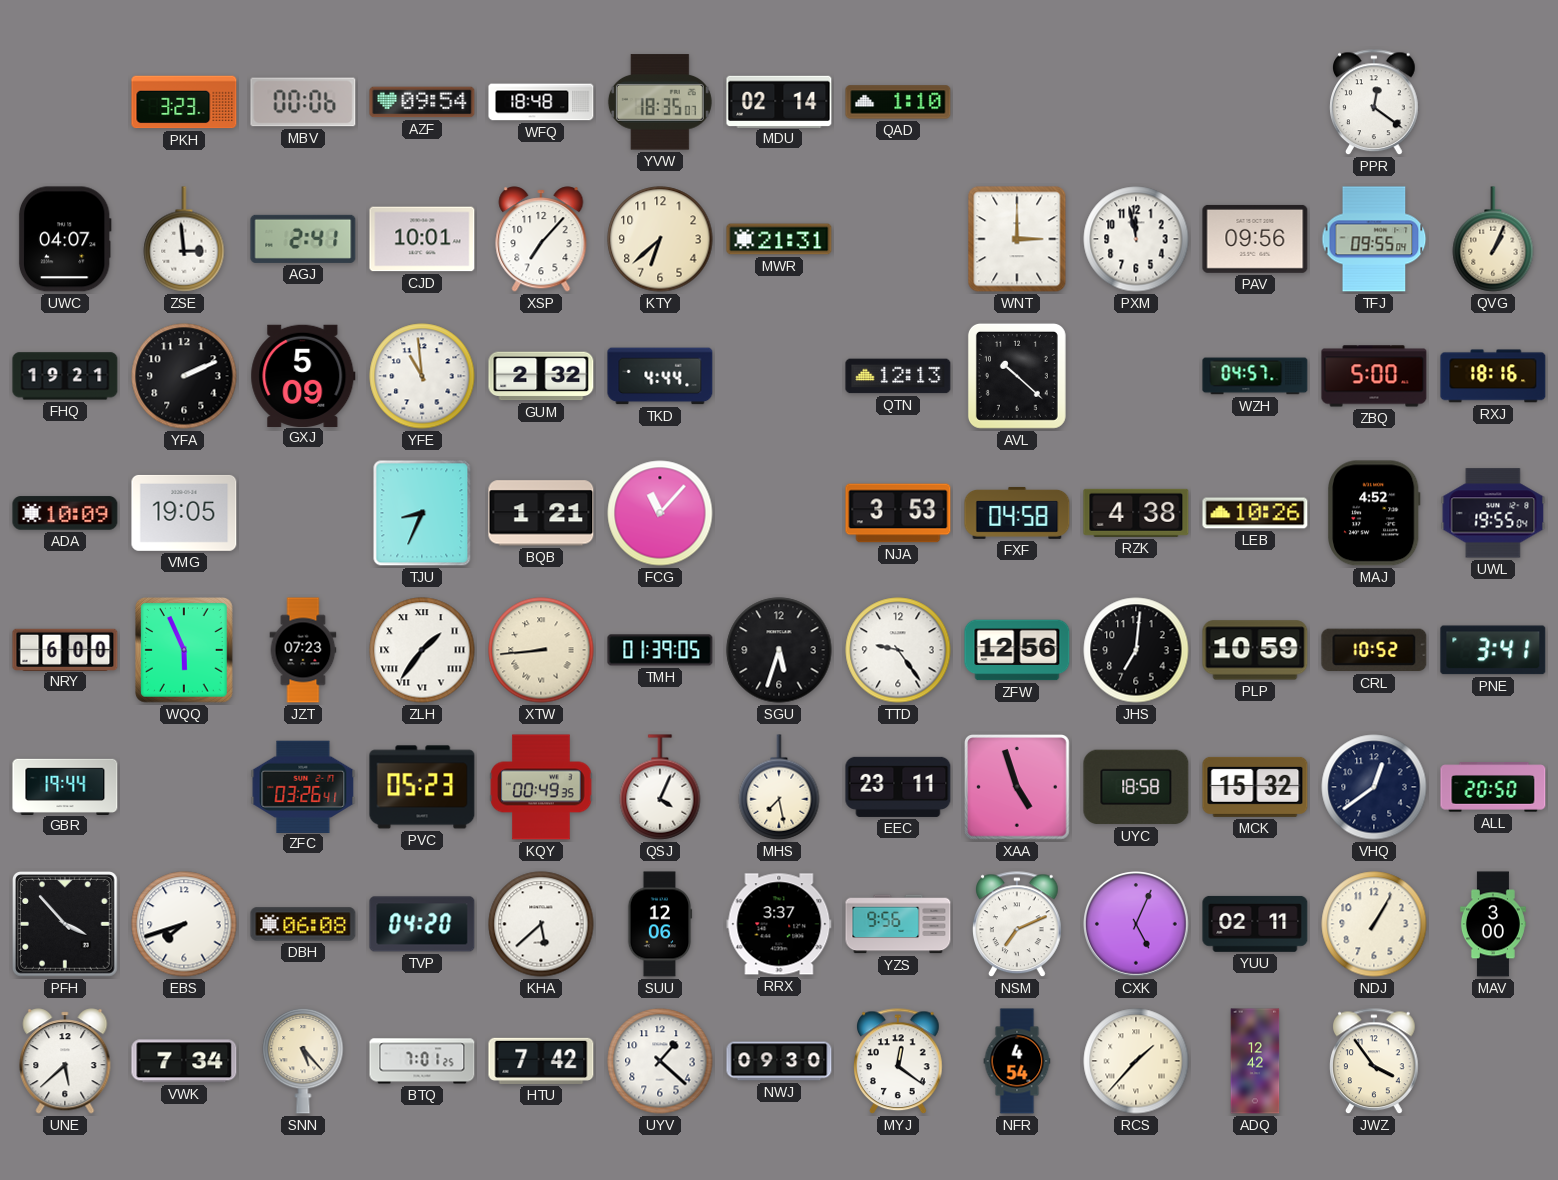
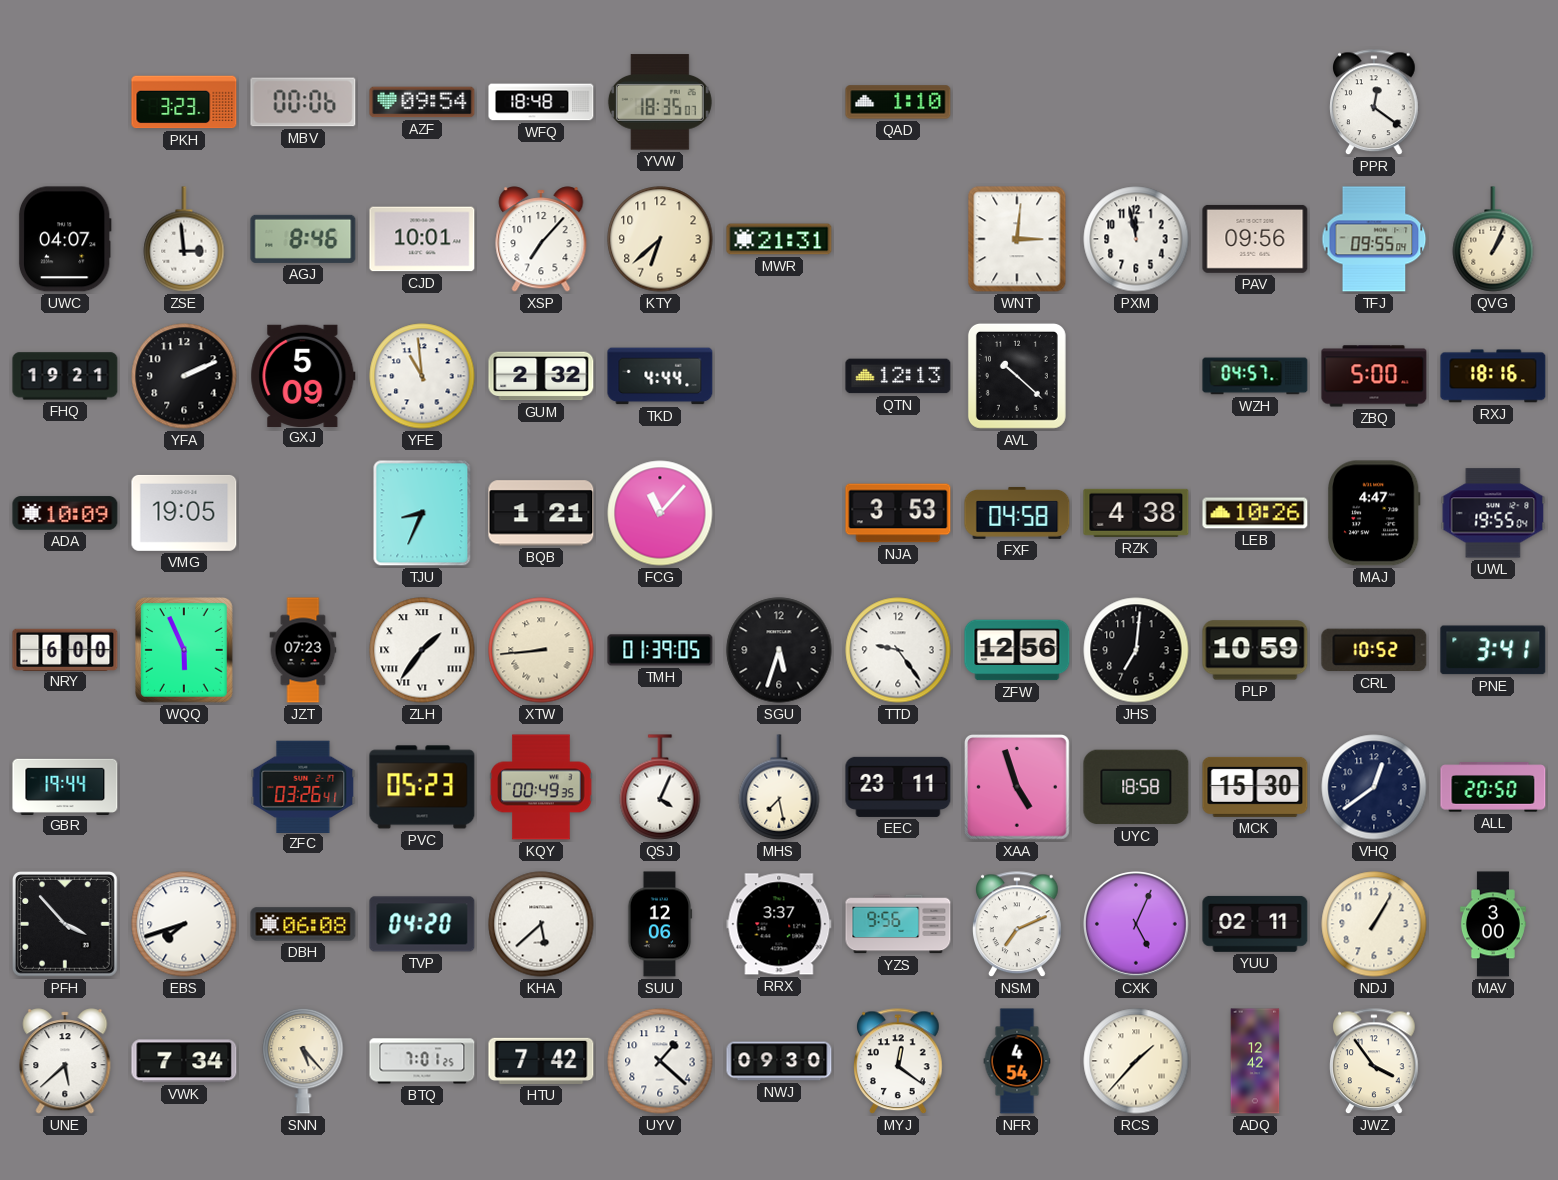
MDU: 02:14 -> none
AGJ: 2:41 -> 8:46
WNT: 3:00 -> 3:01
MAJ: 4:52 -> 4:47
MCK: 15:32 -> 15:30
